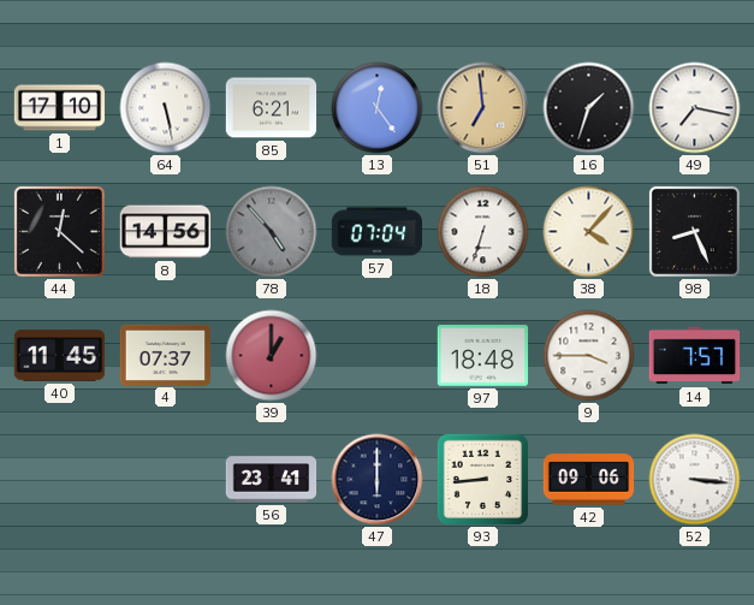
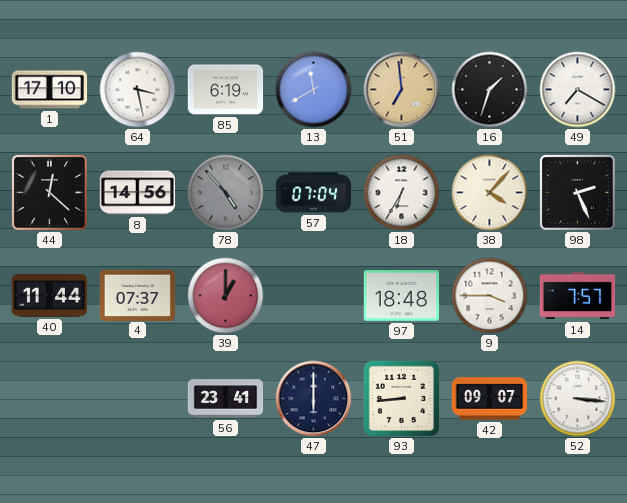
64: 5:28 -> 3:28
85: 6:21 -> 6:19
13: 12:24 -> 11:40
49: 7:17 -> 7:20
18: 6:33 -> 6:35
98: 8:26 -> 2:26
40: 11:45 -> 11:44
42: 09:06 -> 09:07
